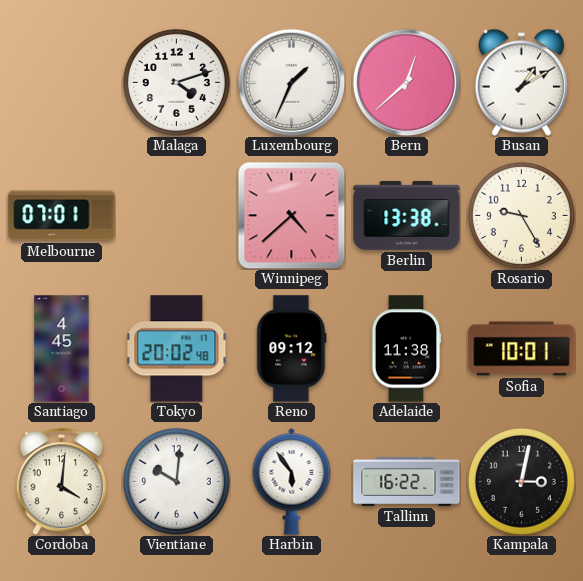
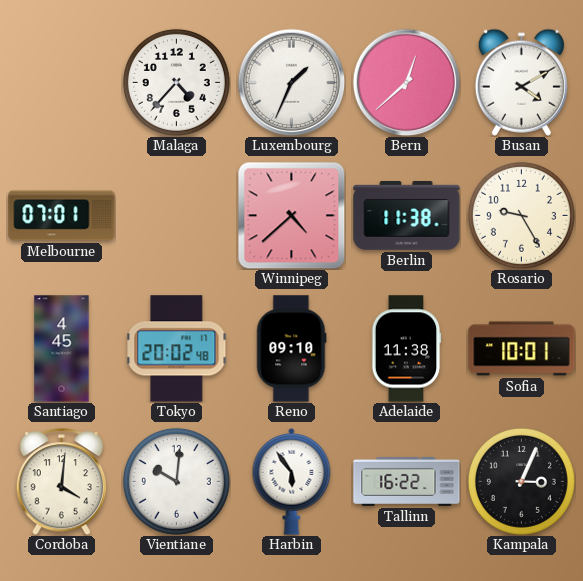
Malaga: 4:12 -> 4:37
Busan: 1:10 -> 4:10
Berlin: 13:38 -> 11:38
Reno: 09:12 -> 09:10
Kampala: 3:02 -> 3:04
